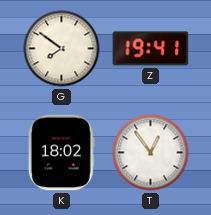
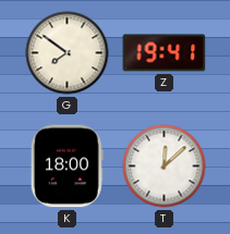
K: 18:02 -> 18:00
T: 12:54 -> 12:08
